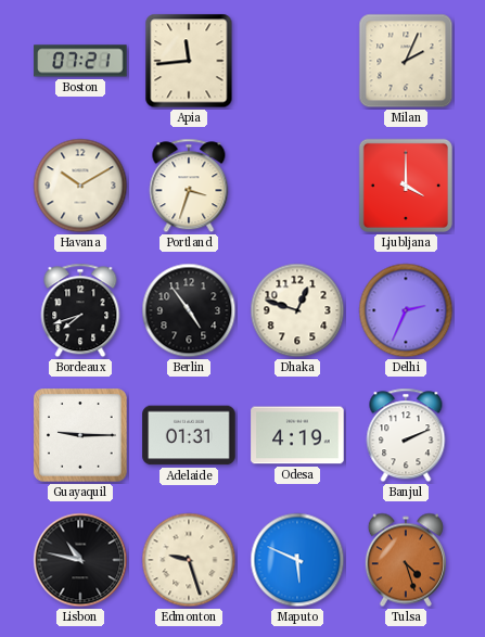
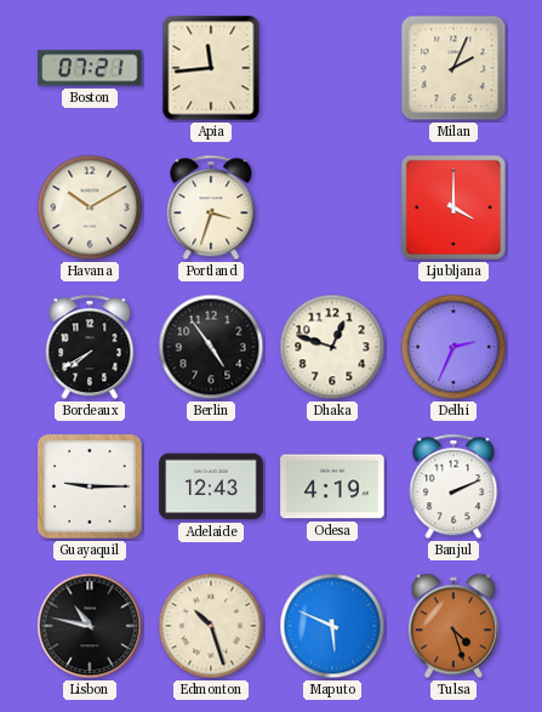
Bordeaux: 7:42 -> 7:40
Adelaide: 01:31 -> 12:43
Edmonton: 9:27 -> 10:27
